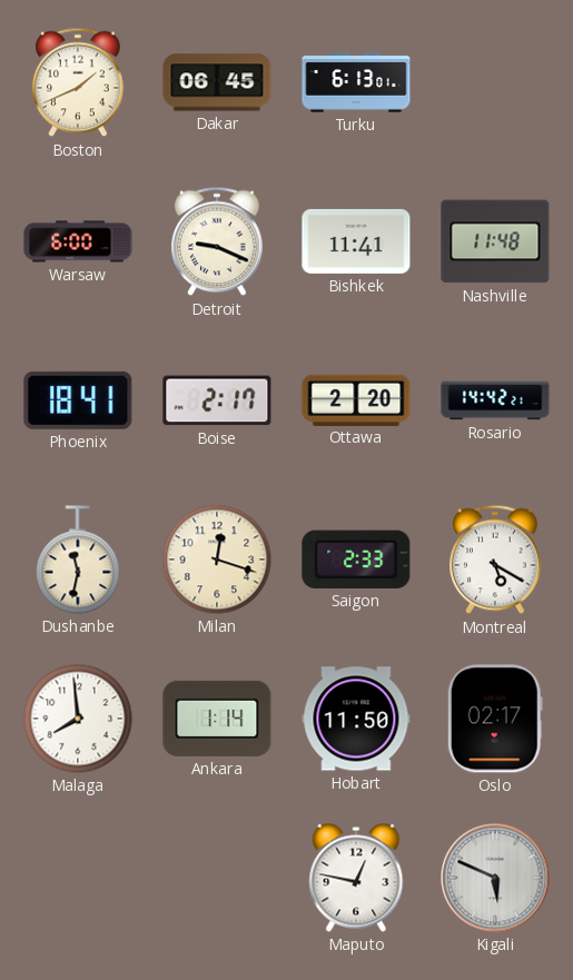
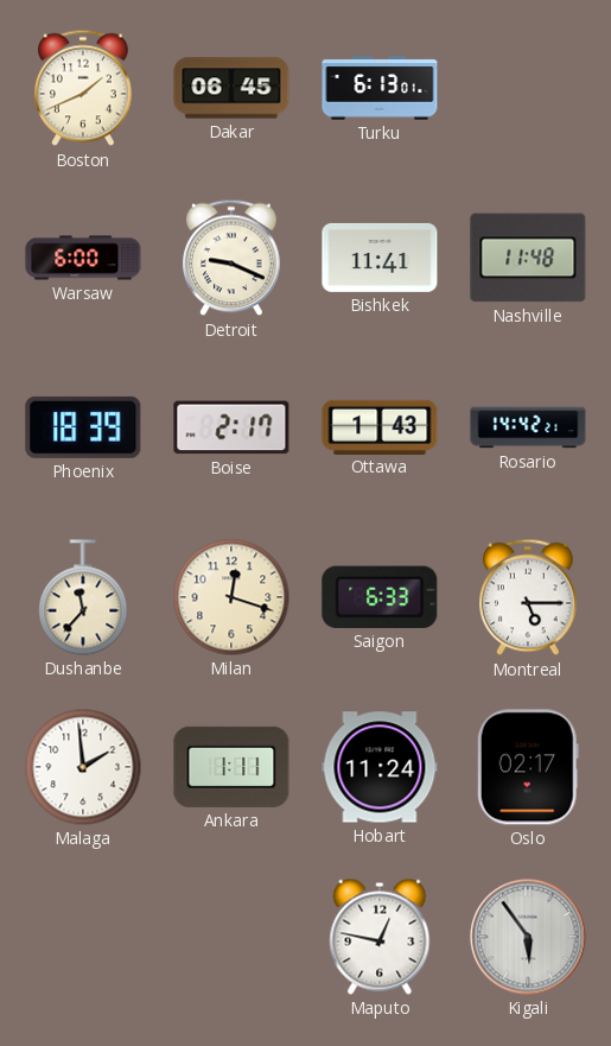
Phoenix: 18:41 -> 18:39
Ottawa: 2:20 -> 1:43
Dushanbe: 11:32 -> 11:37
Saigon: 2:33 -> 6:33
Montreal: 5:20 -> 5:15
Malaga: 7:59 -> 1:59
Ankara: 1:14 -> 1:11
Hobart: 11:50 -> 11:24
Kigali: 5:49 -> 5:54
